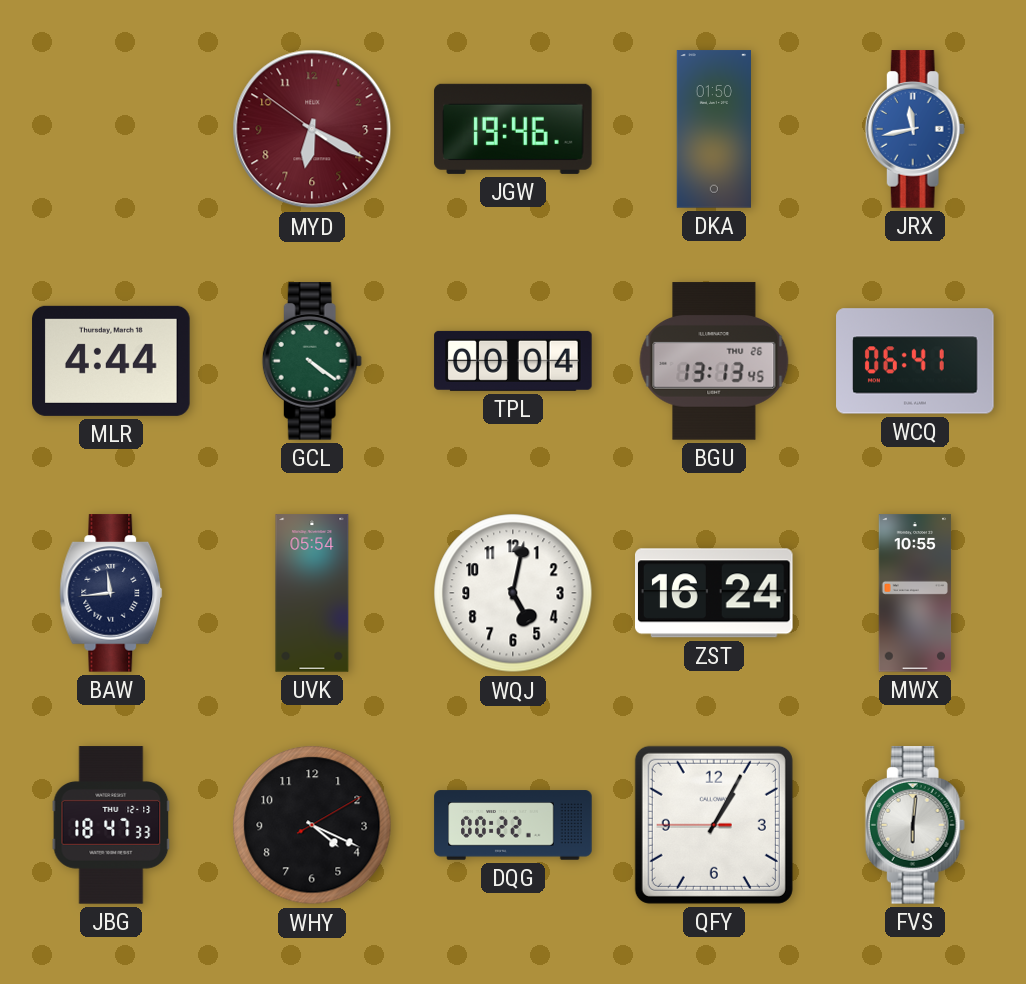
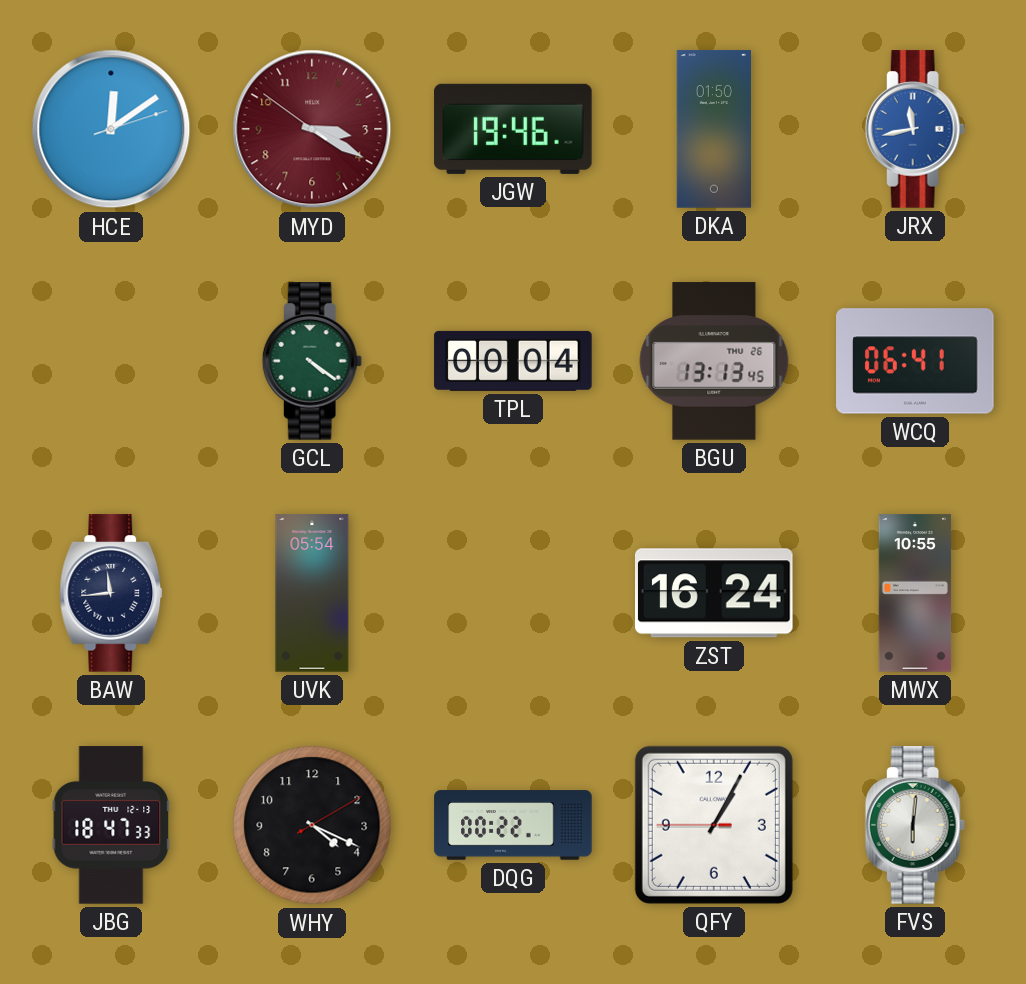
HCE: none -> 12:09
MYD: 6:19 -> 3:19
MLR: 4:44 -> none
WQJ: 5:02 -> none
